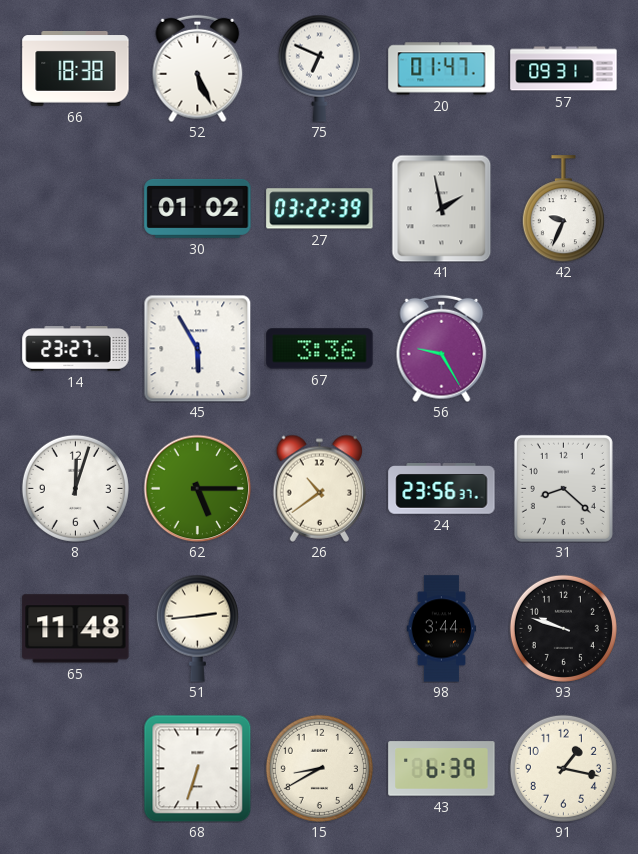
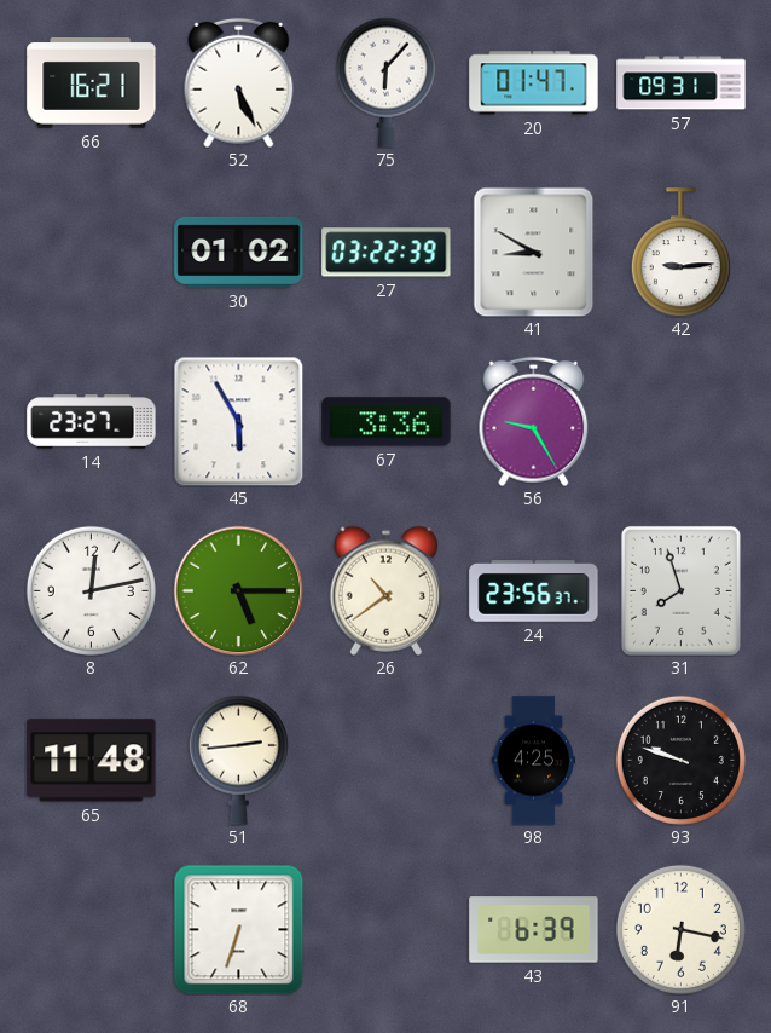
66: 18:38 -> 16:21
75: 6:49 -> 6:07
41: 1:58 -> 8:50
42: 9:34 -> 9:14
8: 12:03 -> 12:13
31: 8:22 -> 7:57
98: 3:44 -> 4:25
15: 8:40 -> none
91: 1:17 -> 6:17
